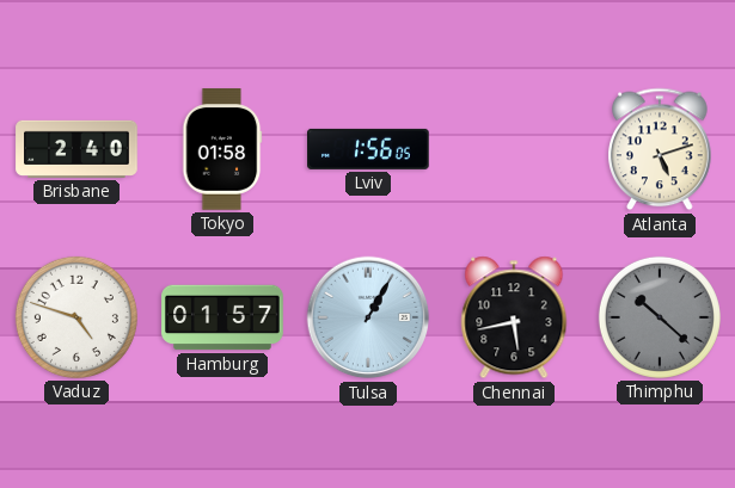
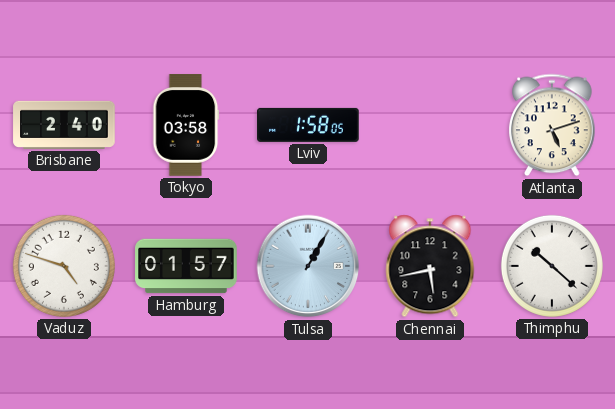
Tokyo: 01:58 -> 03:58
Lviv: 1:56 -> 1:58
Thimphu dial: grey -> white
